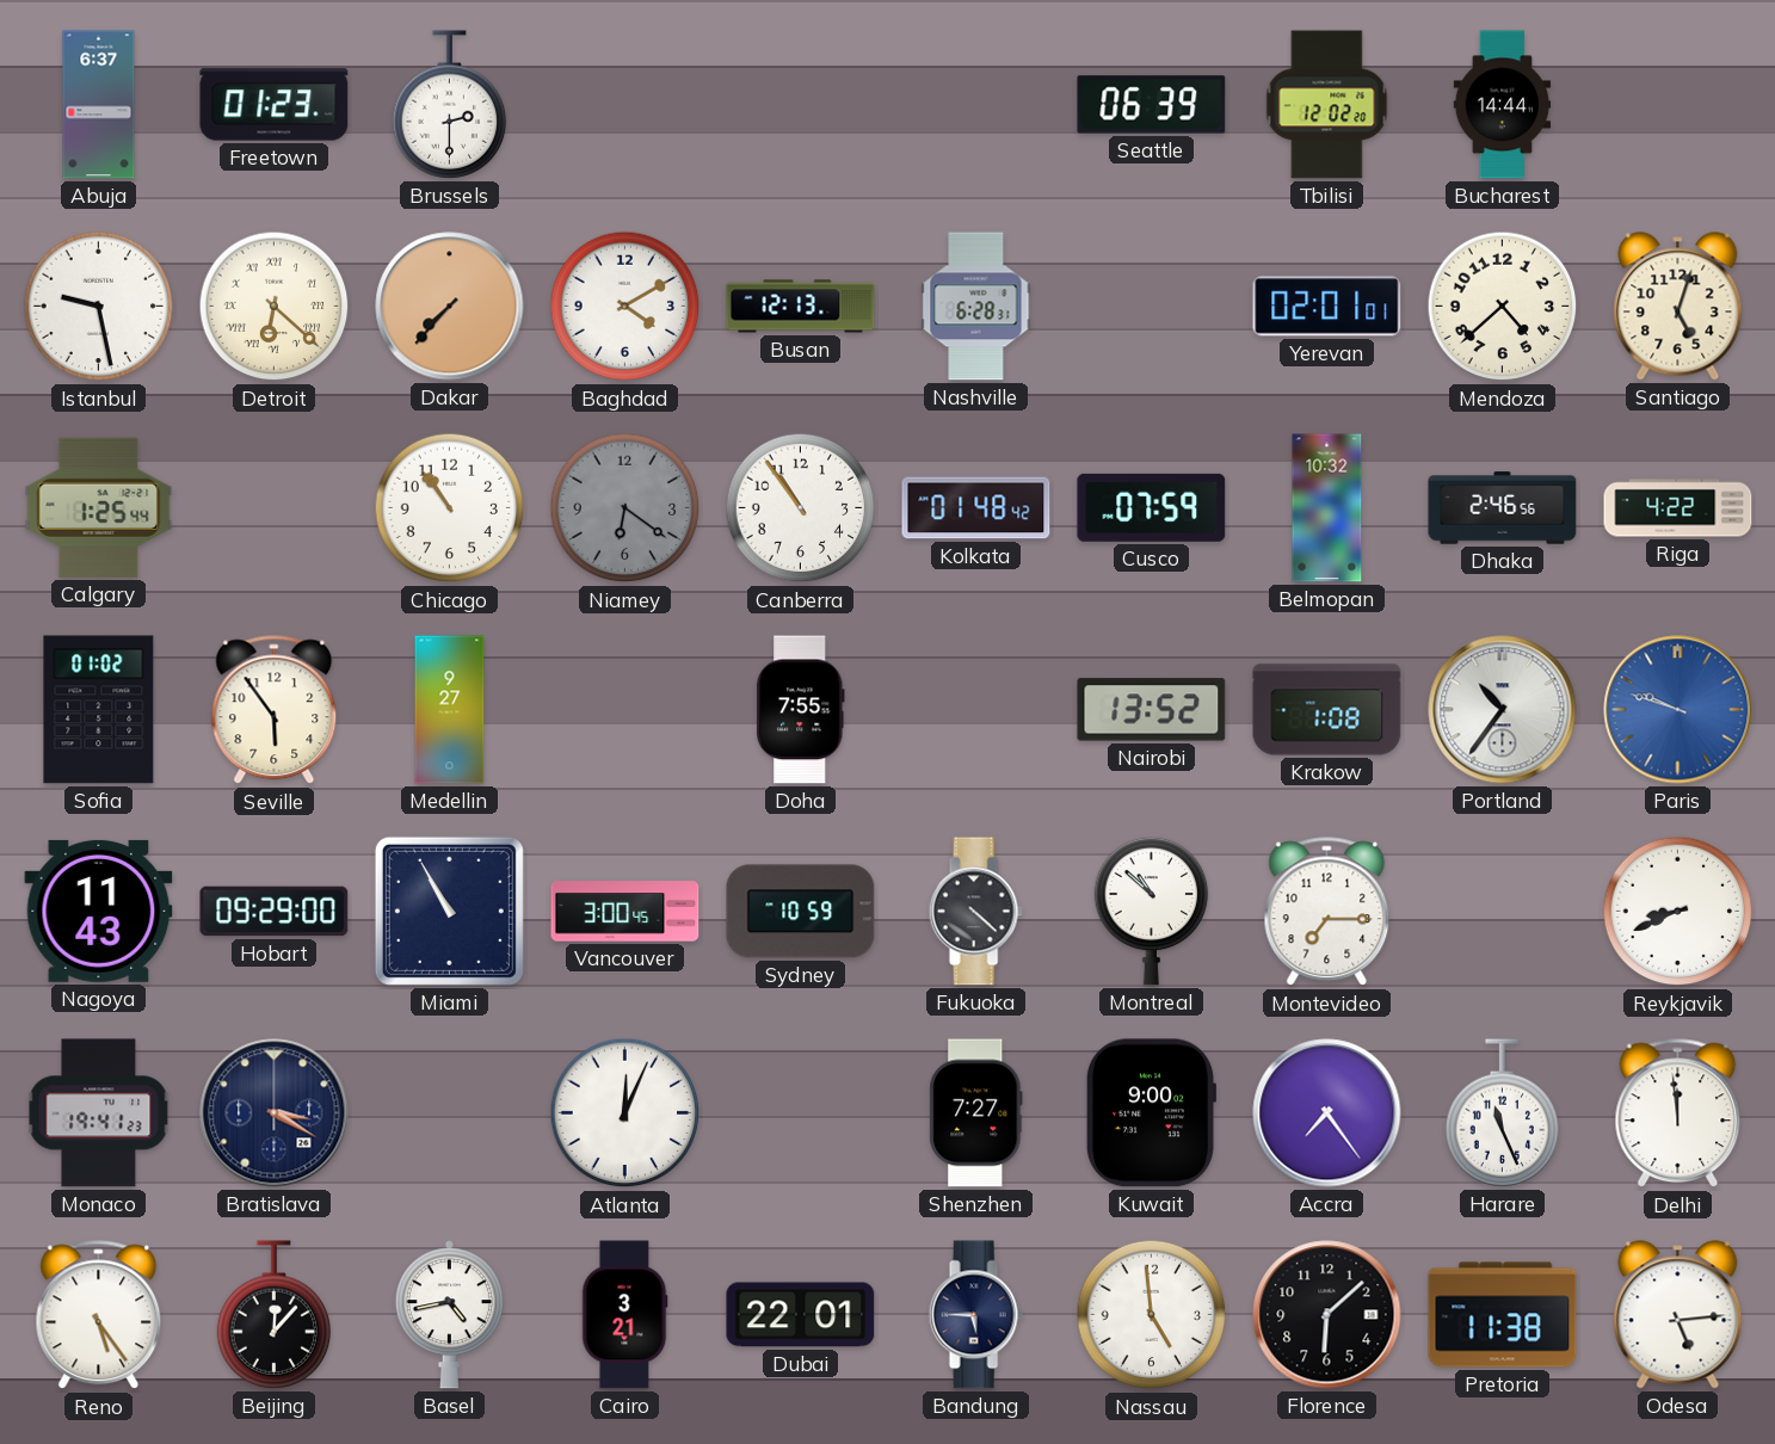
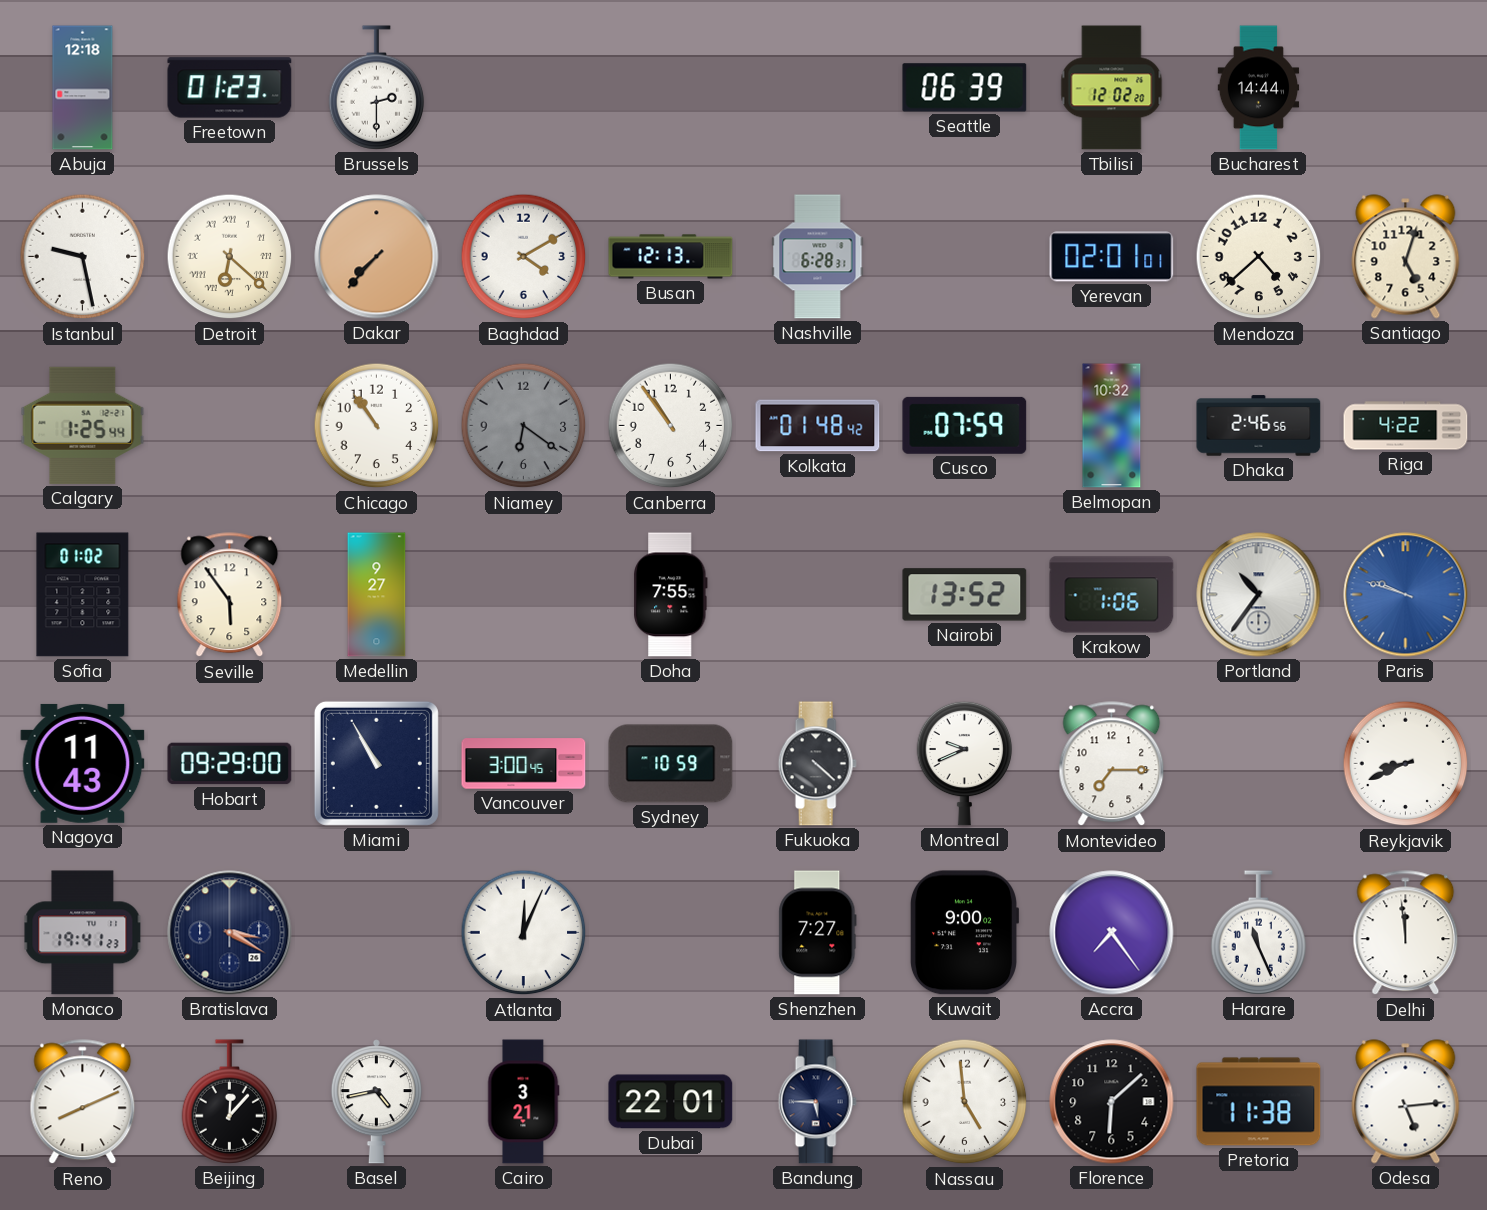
Abuja: 6:37 -> 12:18
Krakow: 1:08 -> 1:06
Montreal: 10:52 -> 9:41
Reno: 5:24 -> 8:11
